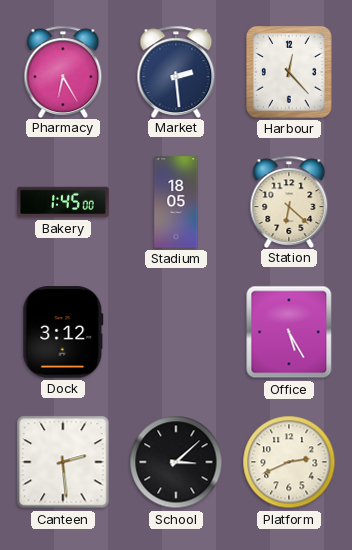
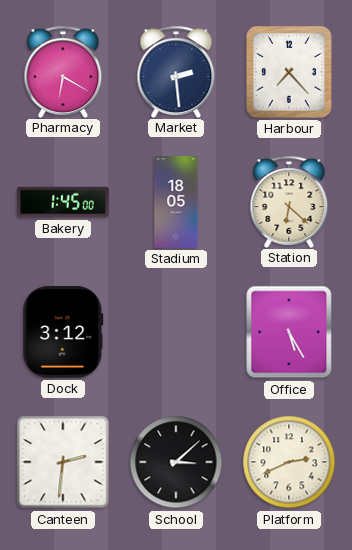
Pharmacy: 6:25 -> 6:20
Harbour: 12:23 -> 7:23
Canteen: 2:29 -> 2:31
